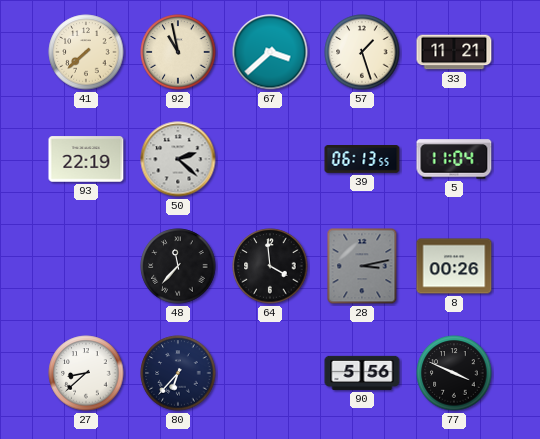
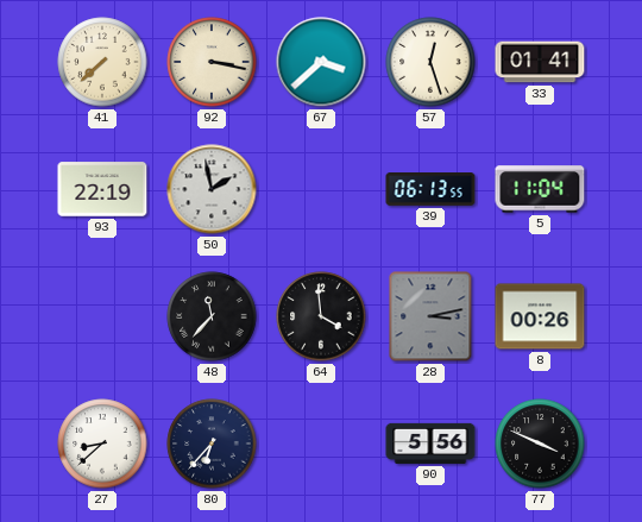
92: 10:58 -> 3:17
57: 1:27 -> 12:27
33: 11:21 -> 01:41
50: 2:22 -> 1:58
